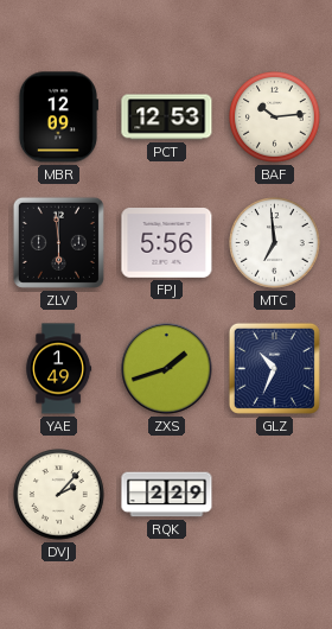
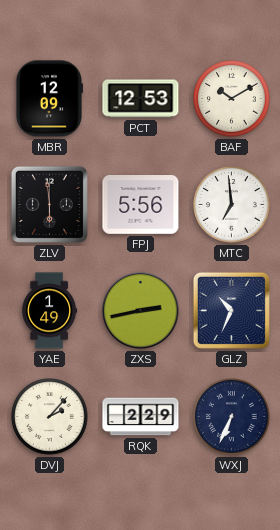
BAF: 10:14 -> 10:10
ZXS: 1:42 -> 2:43
WXJ: none -> 6:34
